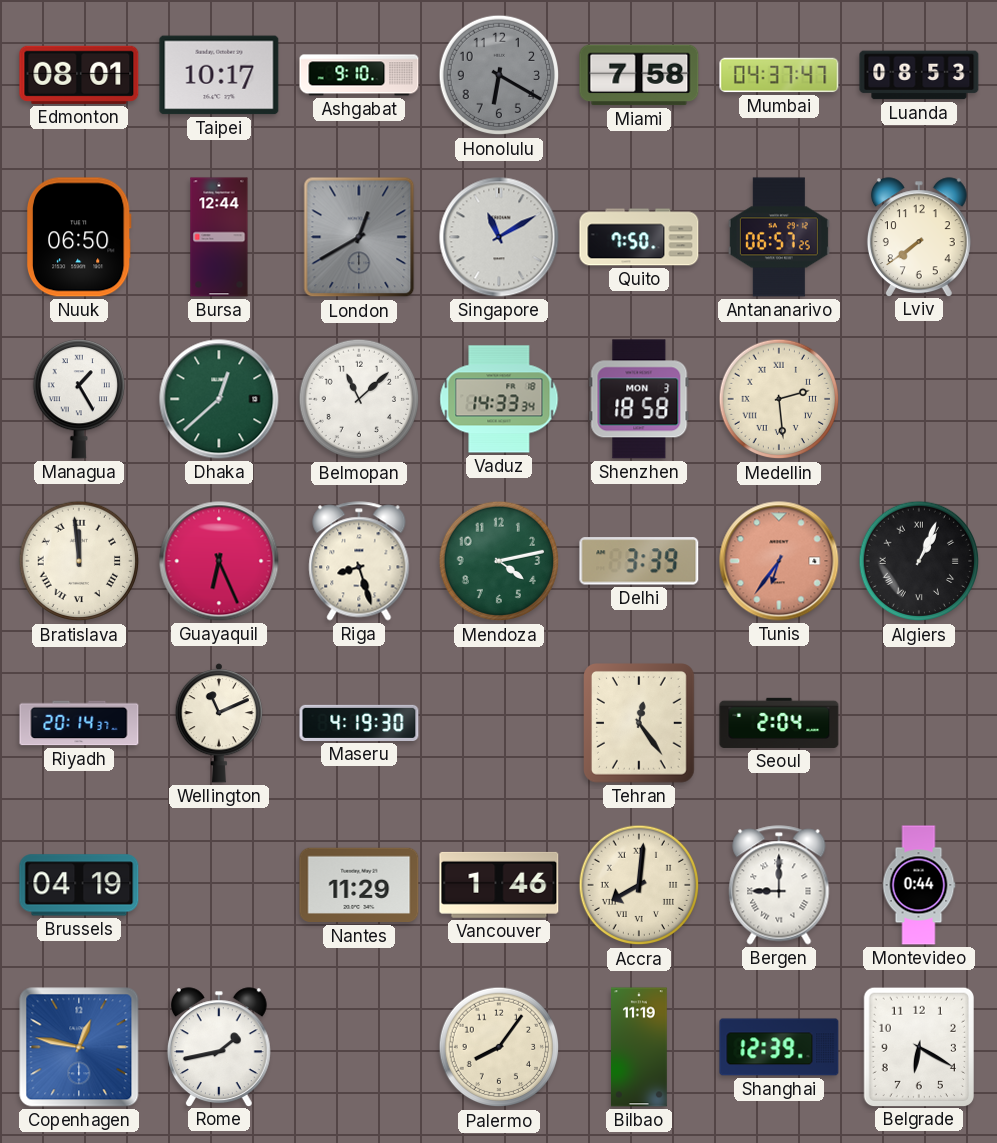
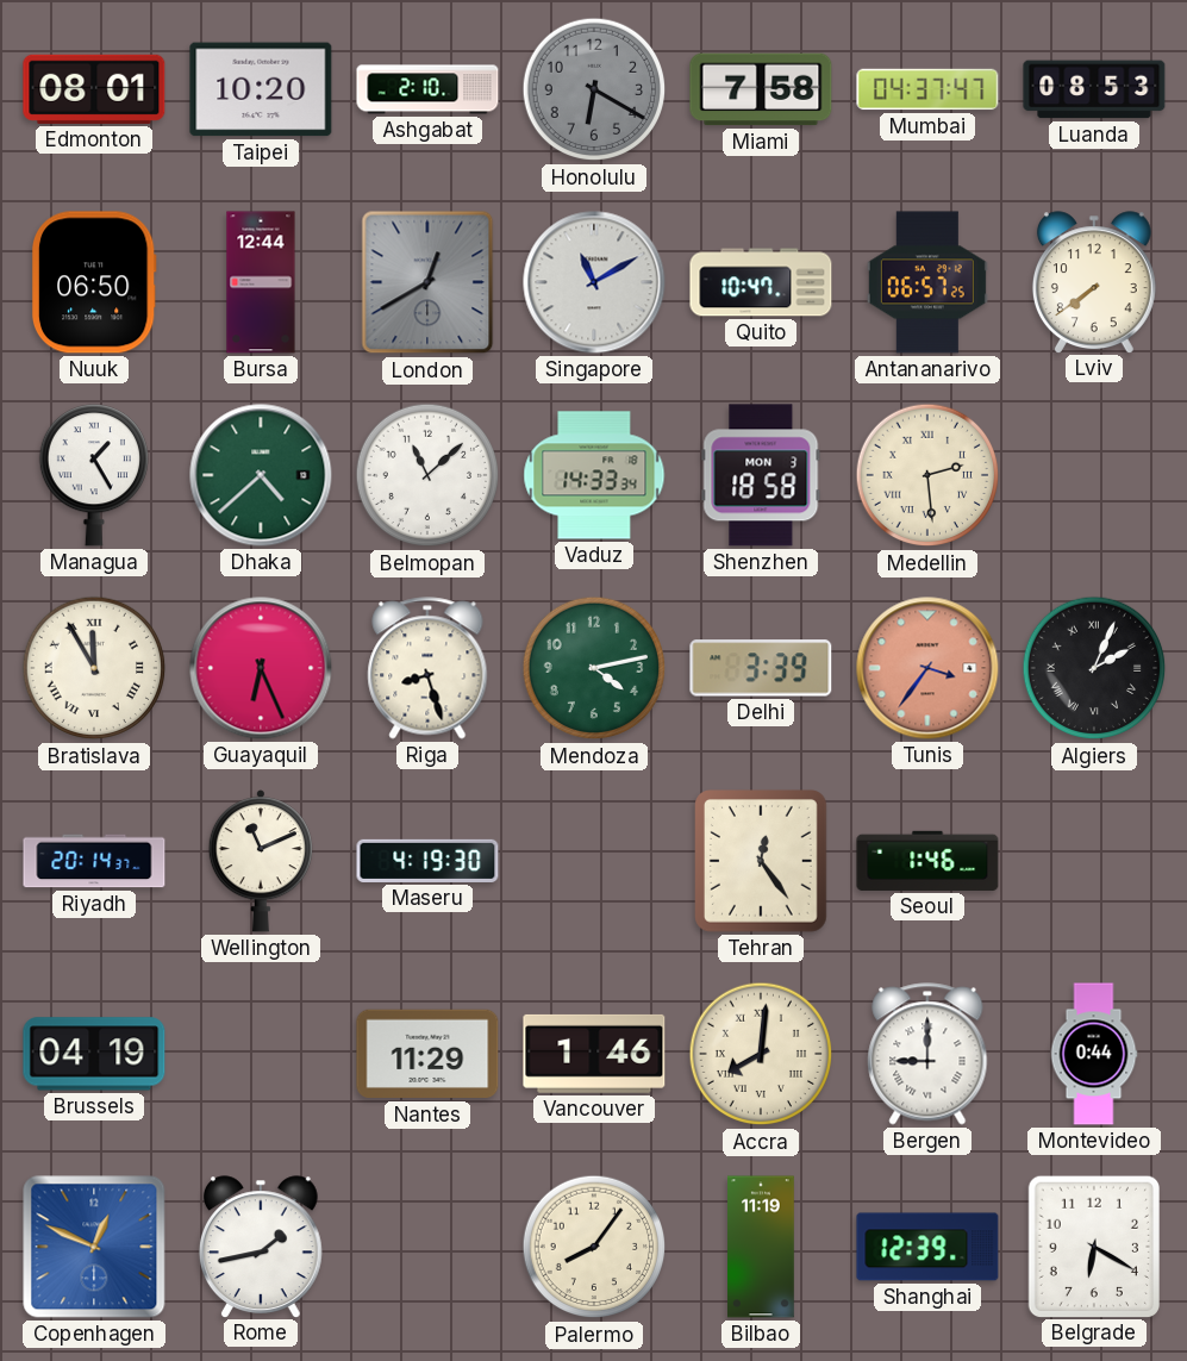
Taipei: 10:17 -> 10:20
Ashgabat: 9:10 -> 2:10
Quito: 7:50 -> 10:47
Dhaka: 12:38 -> 4:38
Bratislava: 11:59 -> 11:55
Tunis: 6:36 -> 3:36
Algiers: 1:04 -> 2:04
Seoul: 2:04 -> 1:46
Copenhagen: 12:47 -> 12:49
